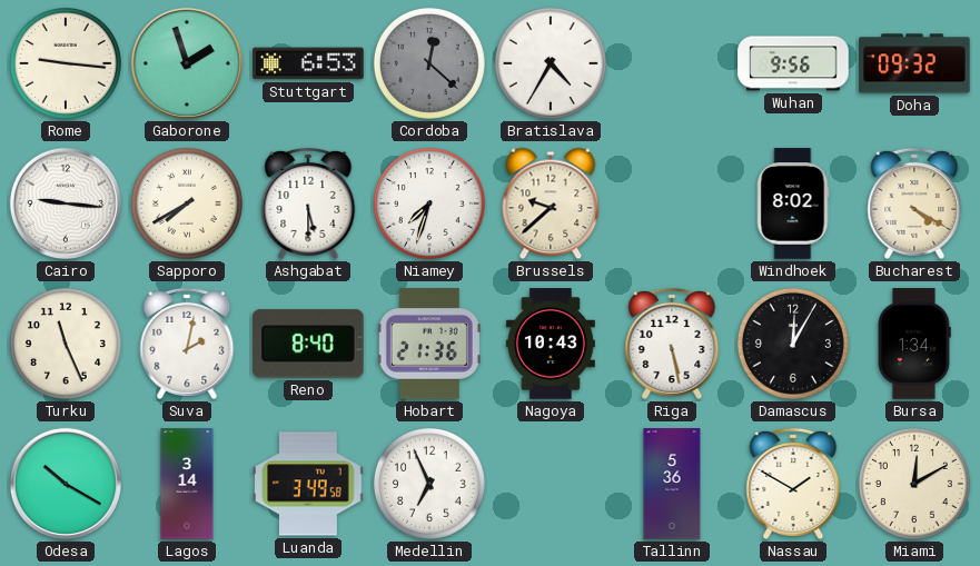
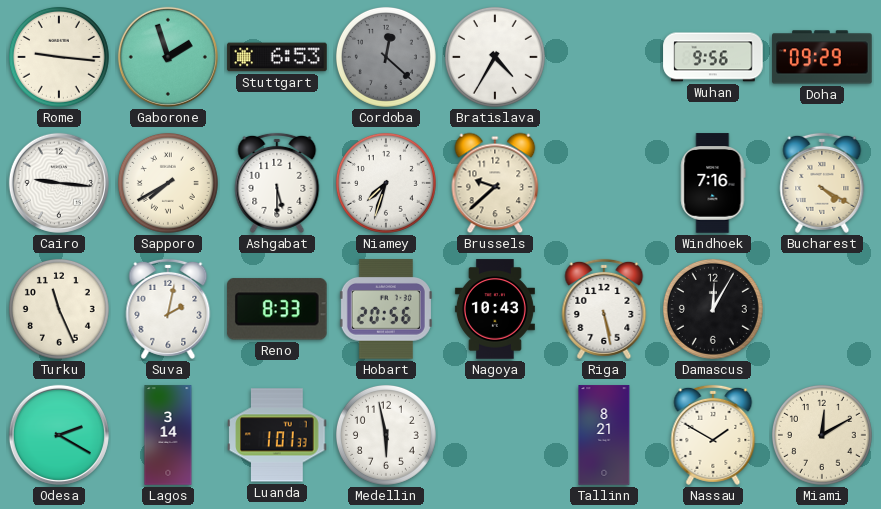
Doha: 09:32 -> 09:29
Windhoek: 8:02 -> 7:16
Reno: 8:40 -> 8:33
Hobart: 21:36 -> 20:56
Bursa: 1:34 -> none
Odesa: 10:20 -> 2:20
Luanda: 3:49 -> 1:01
Medellin: 6:56 -> 5:58
Tallinn: 5:36 -> 8:21
